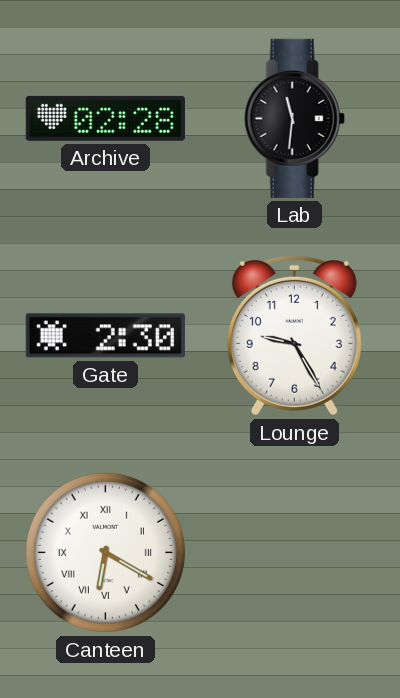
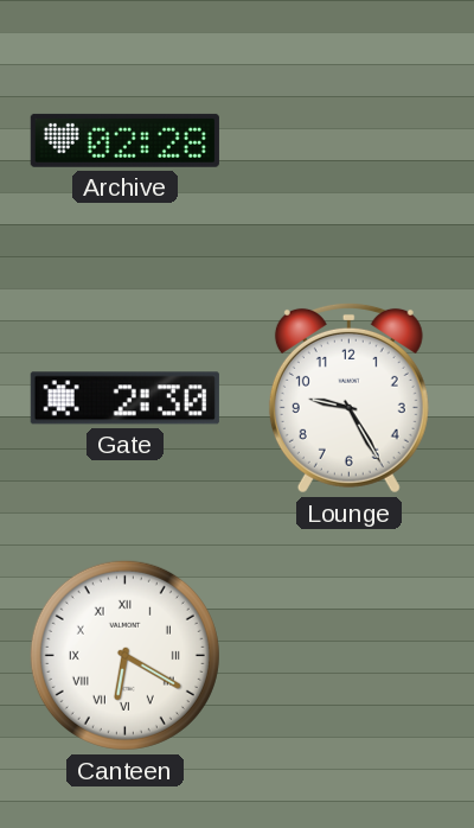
Lab: 11:31 -> none
